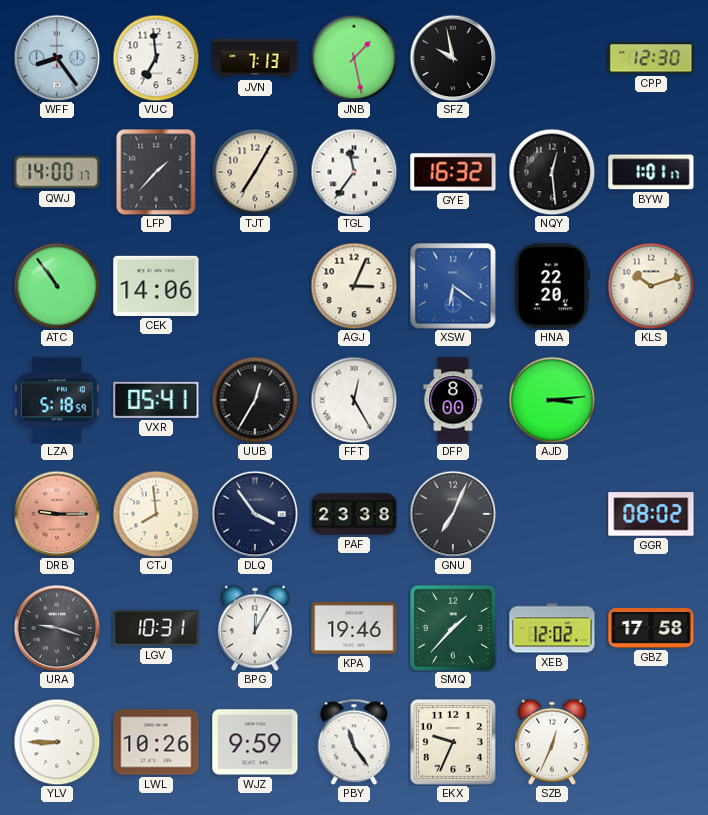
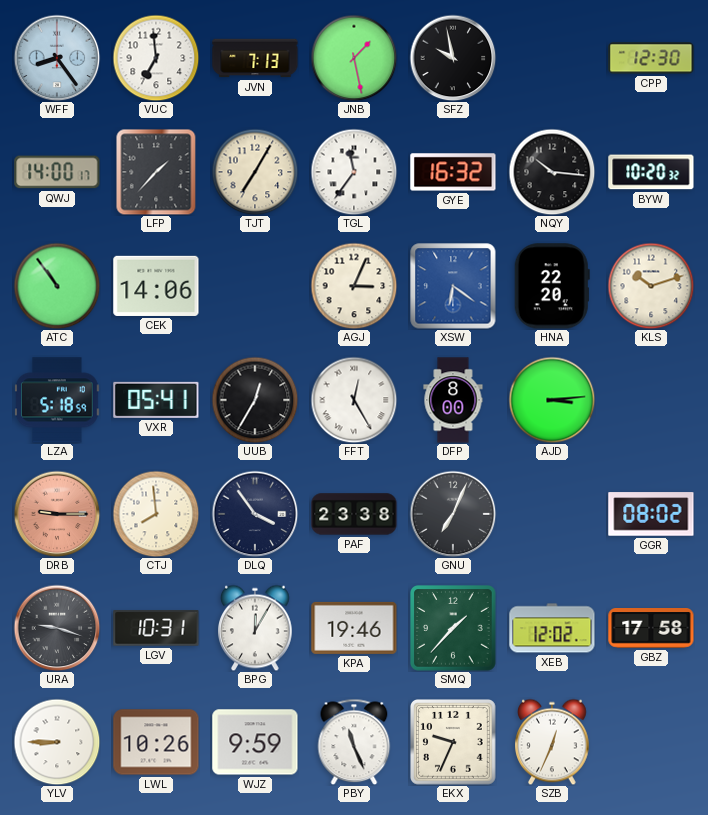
NQY: 12:29 -> 10:16
BYW: 1:01 -> 10:20
PBY: 11:24 -> 11:26
